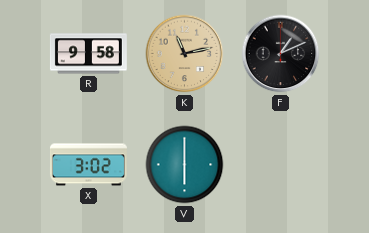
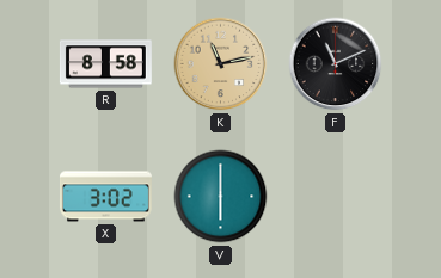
R: 9:58 -> 8:58
F: 1:11 -> 11:11
